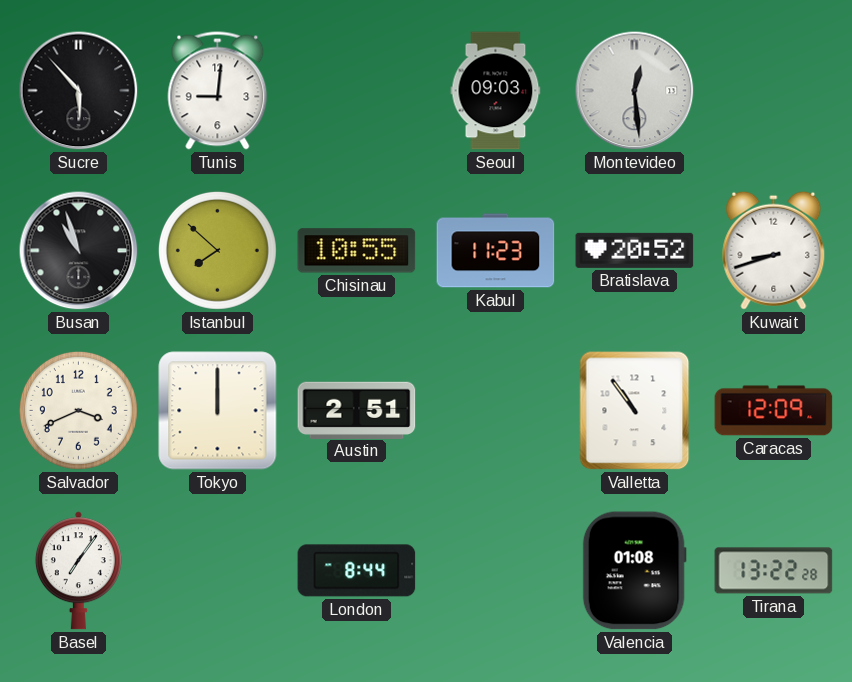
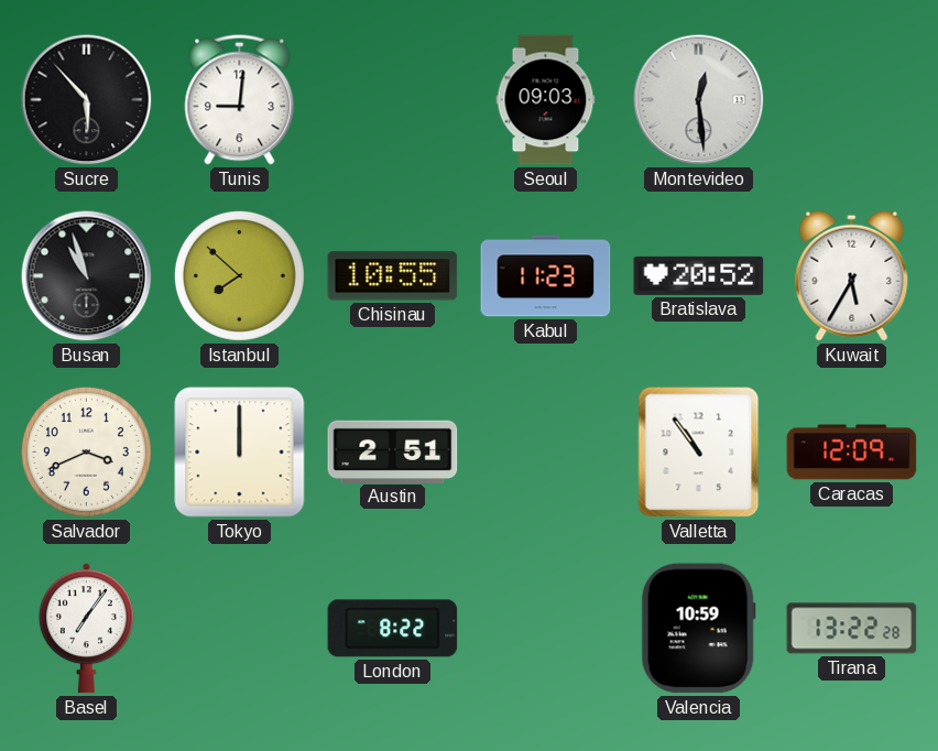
Kuwait: 8:42 -> 5:35
London: 8:44 -> 8:22
Valencia: 01:08 -> 10:59
